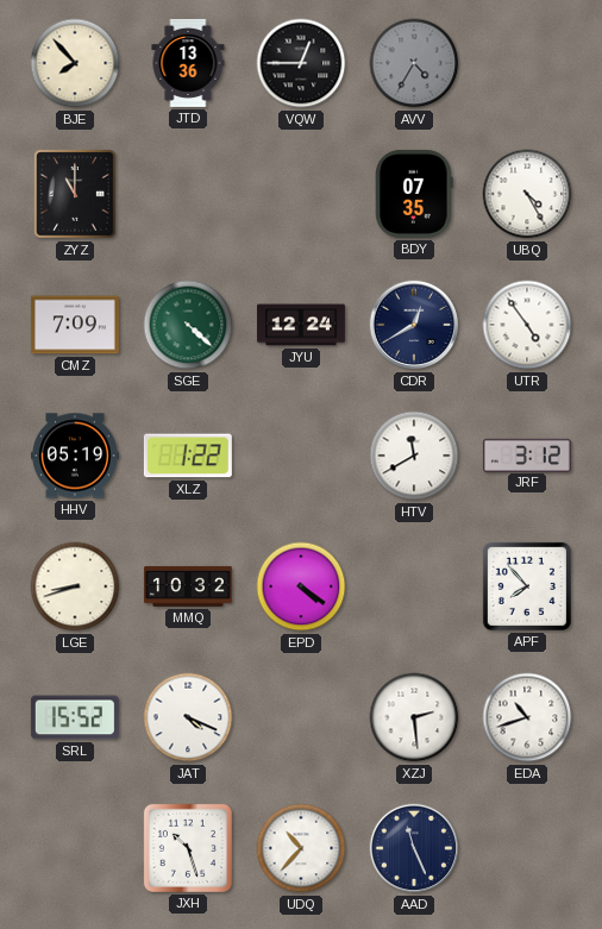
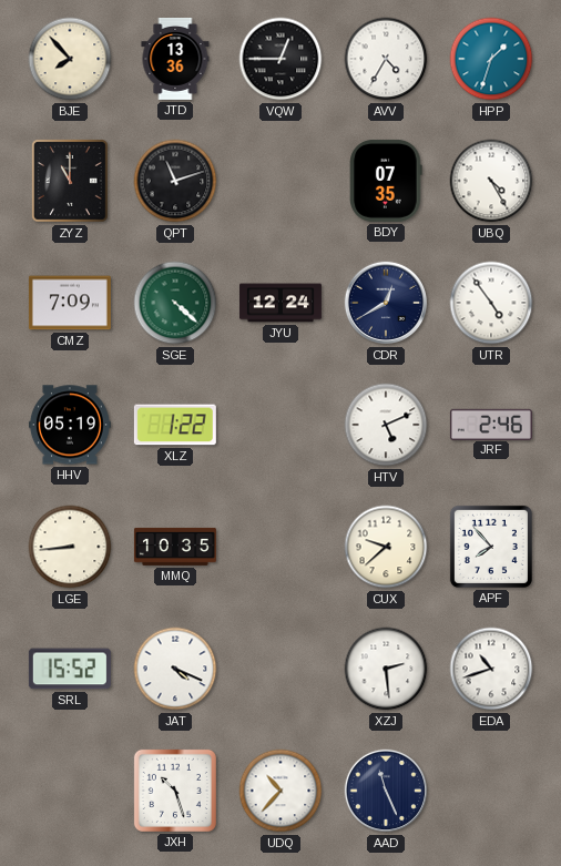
AVV dial: grey -> white
HPP: none -> 1:33
QPT: none -> 11:12
HTV: 11:40 -> 5:11
JRF: 3:12 -> 2:46
LGE: 8:42 -> 8:44
MMQ: 10:32 -> 10:35
EPD: 4:21 -> none
CUX: none -> 9:38
